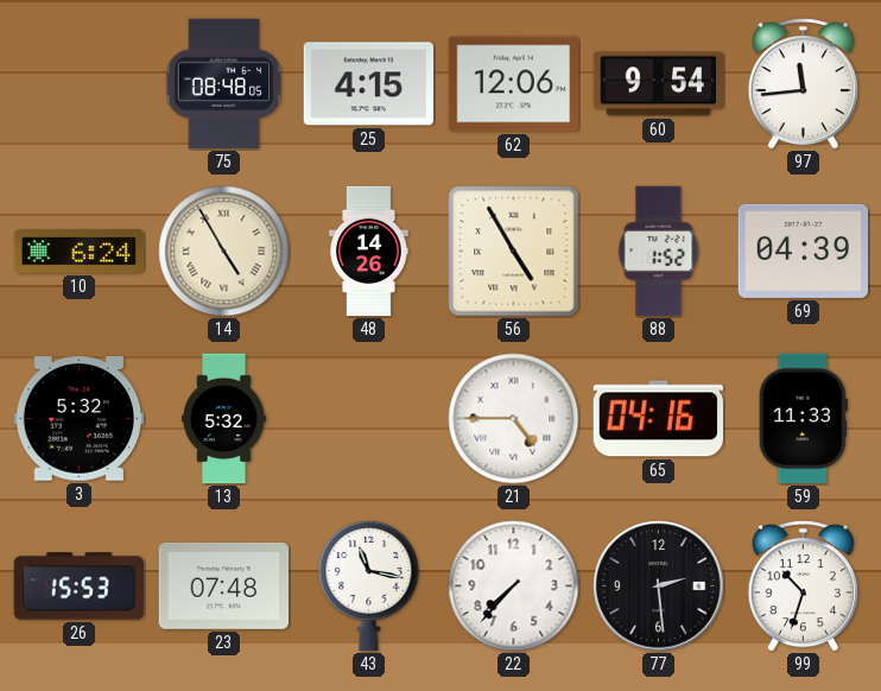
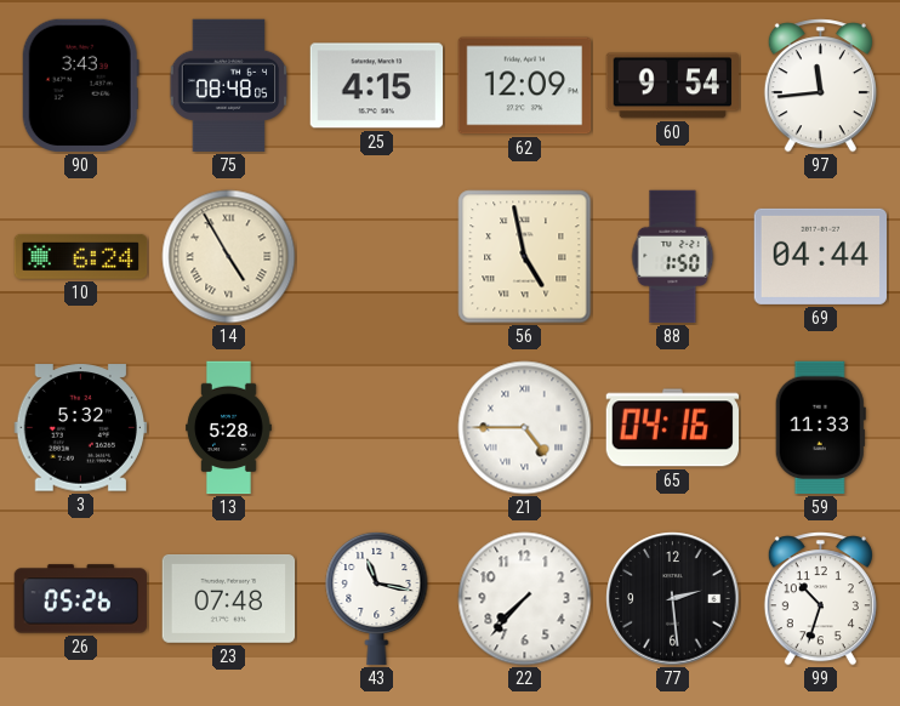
90: none -> 3:43
62: 12:06 -> 12:09
48: 14:26 -> none
56: 4:55 -> 4:58
88: 1:52 -> 1:50
69: 04:39 -> 04:44
13: 5:32 -> 5:28
26: 15:53 -> 05:26
